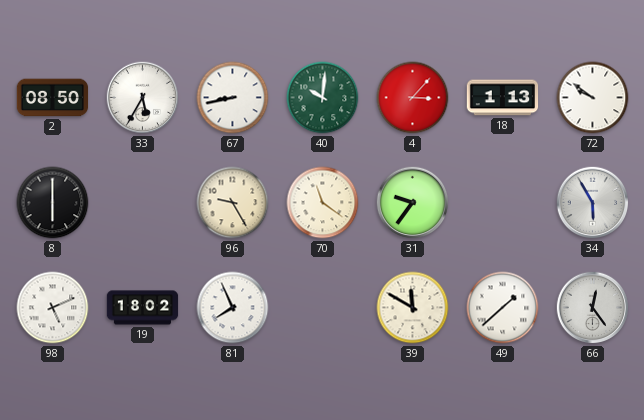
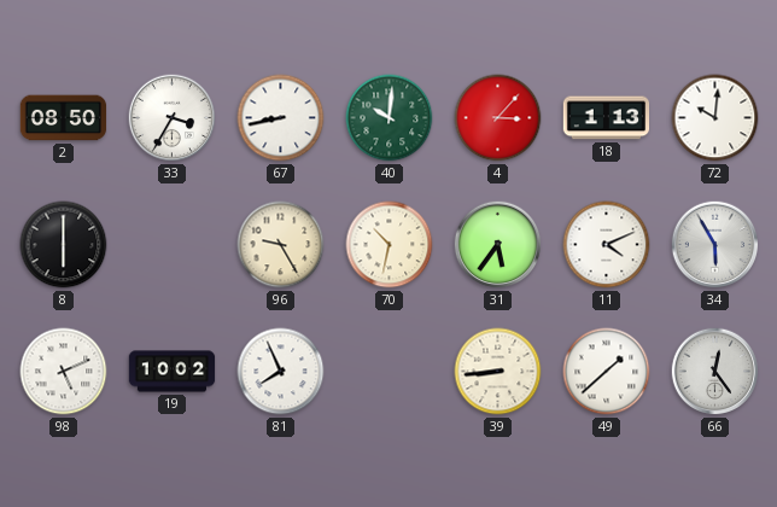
33: 5:35 -> 3:35
72: 9:51 -> 10:01
70: 11:21 -> 10:32
31: 9:36 -> 5:36
11: none -> 4:11
19: 18:02 -> 10:02
39: 11:50 -> 8:44
